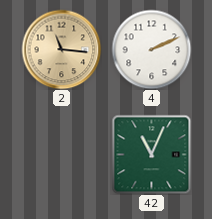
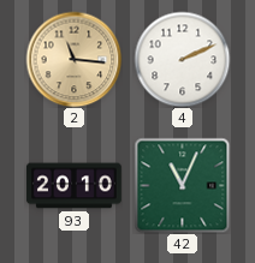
93: none -> 20:10
